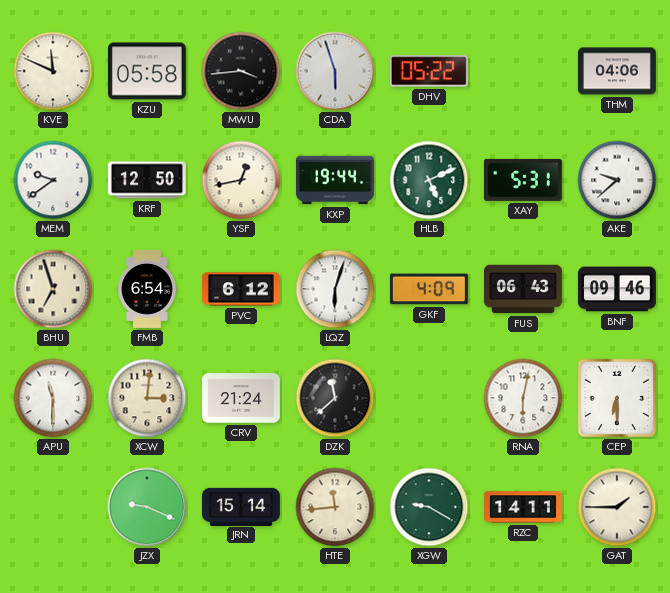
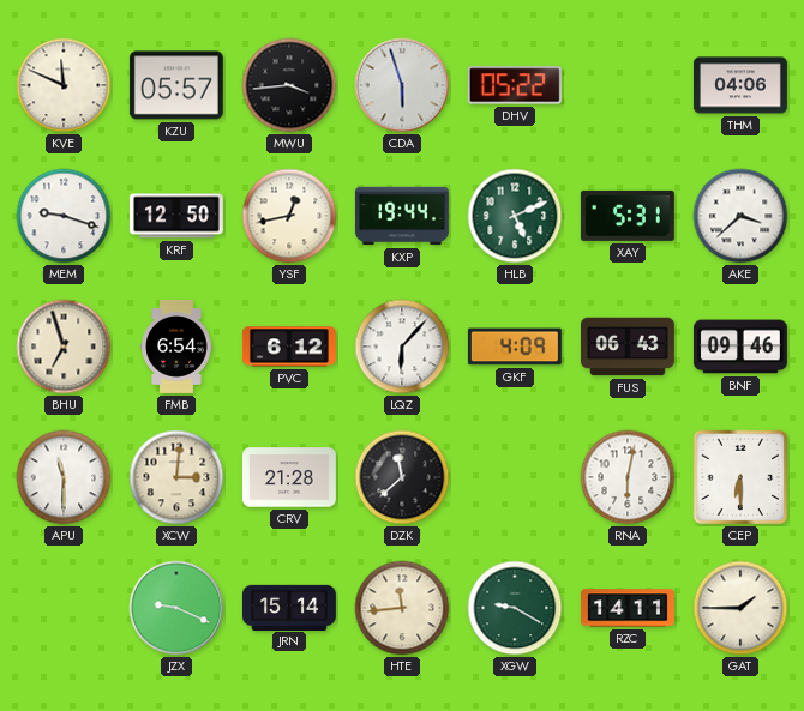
KZU: 05:58 -> 05:57
MEM: 9:39 -> 9:18
AKE: 9:38 -> 3:38
LQZ: 6:03 -> 6:07
CRV: 21:24 -> 21:28
